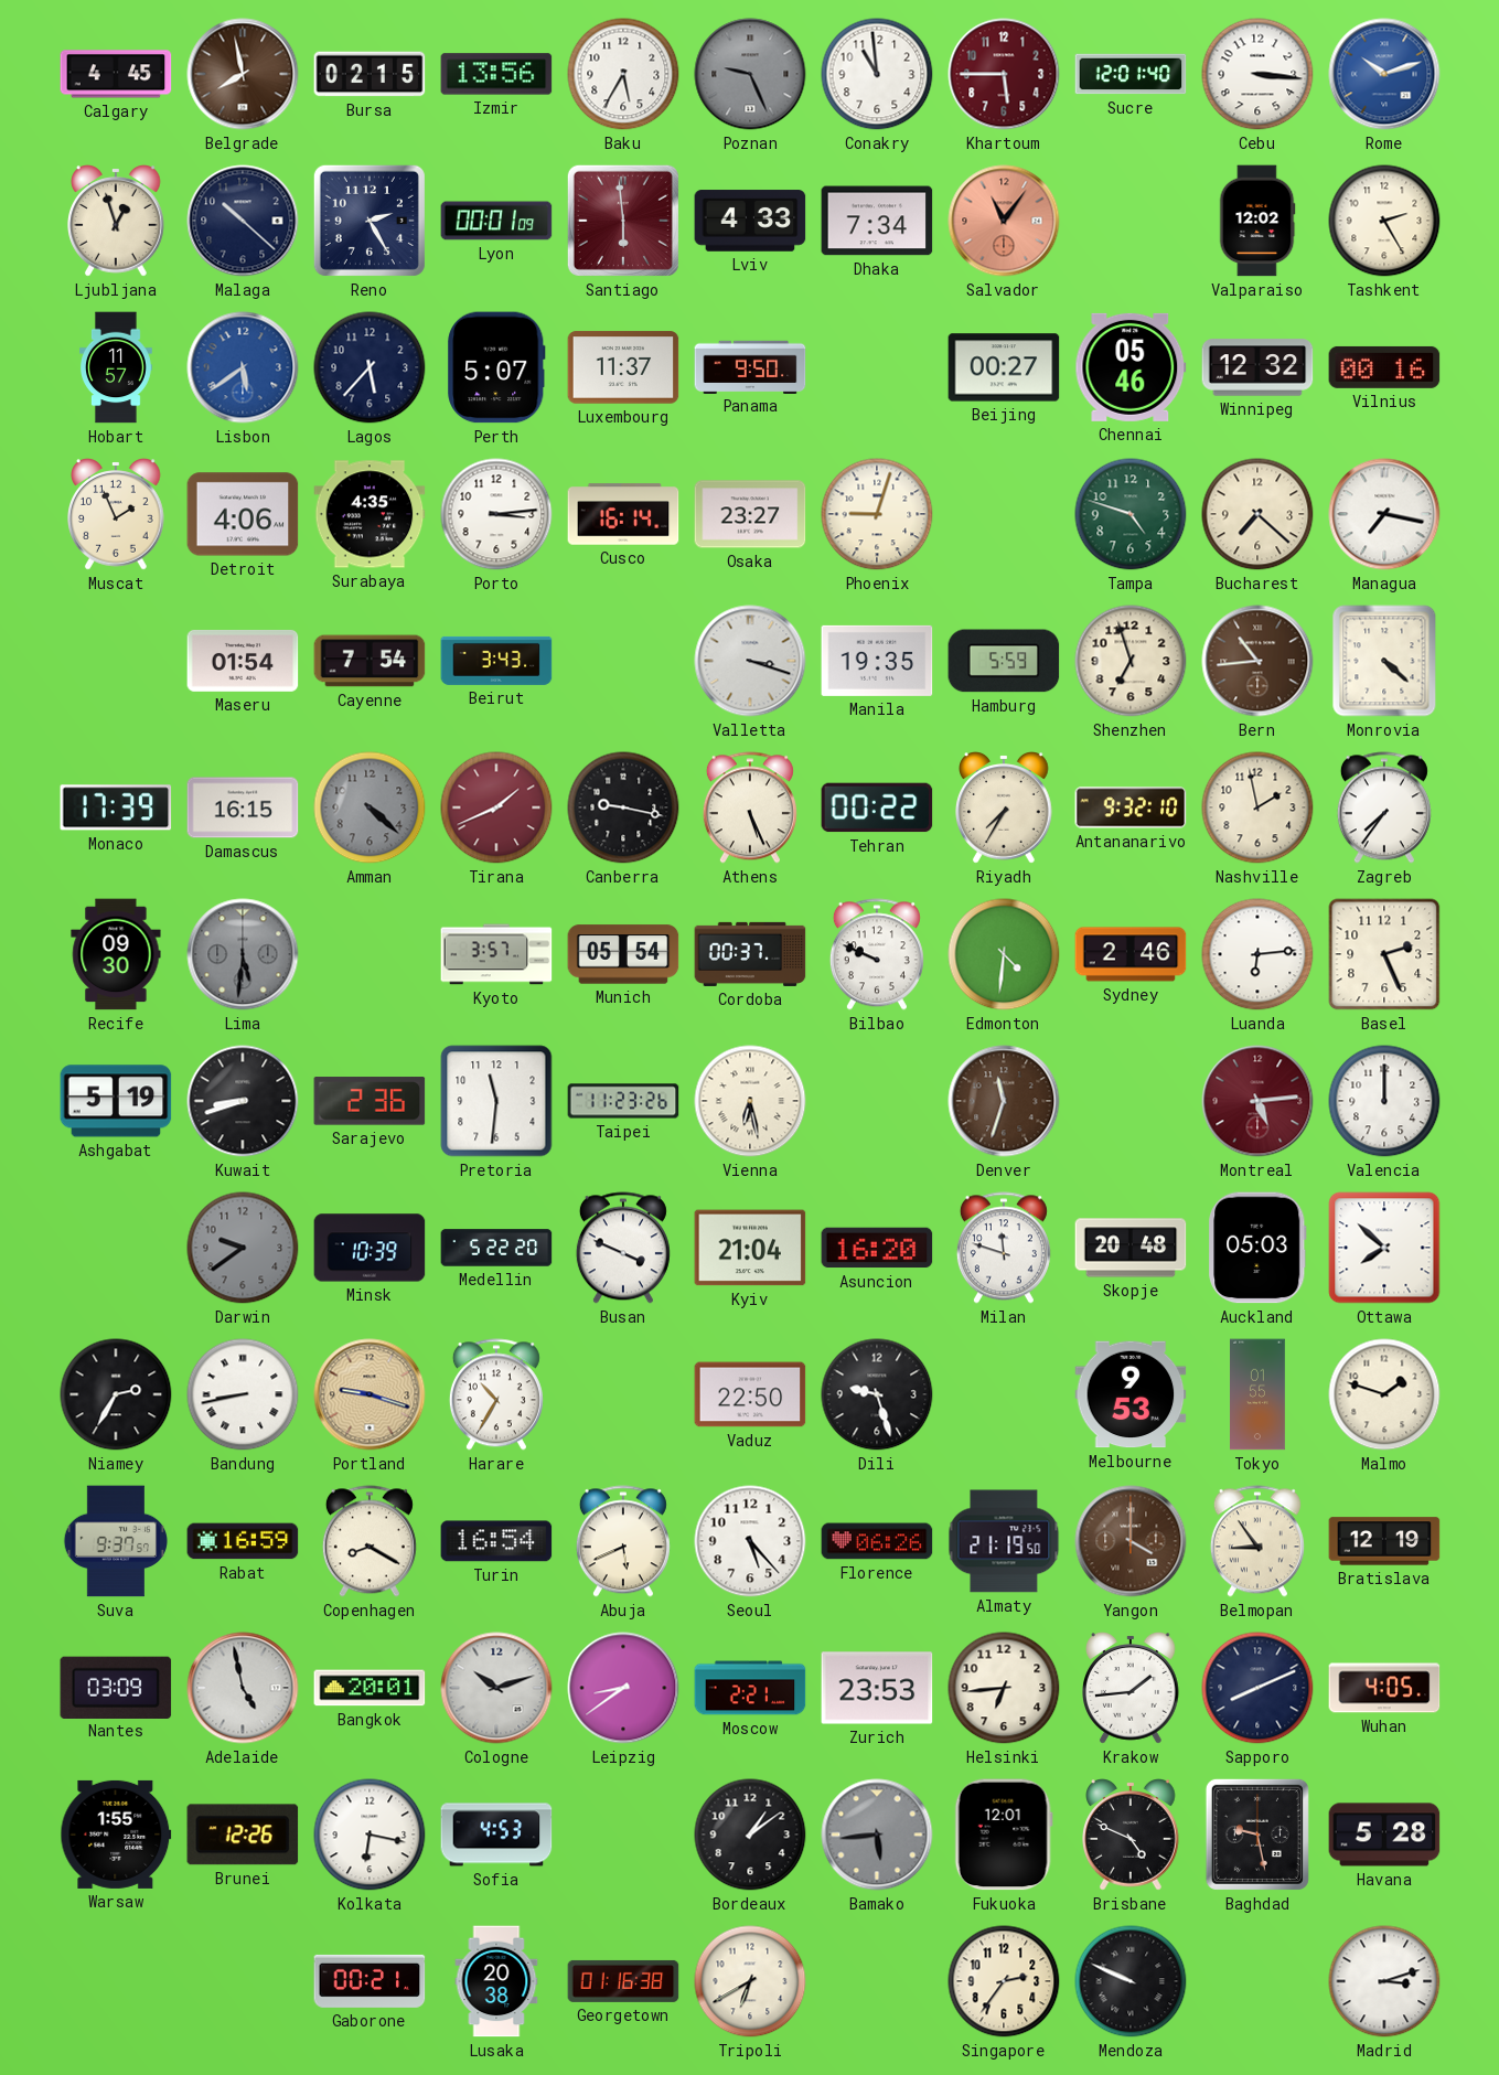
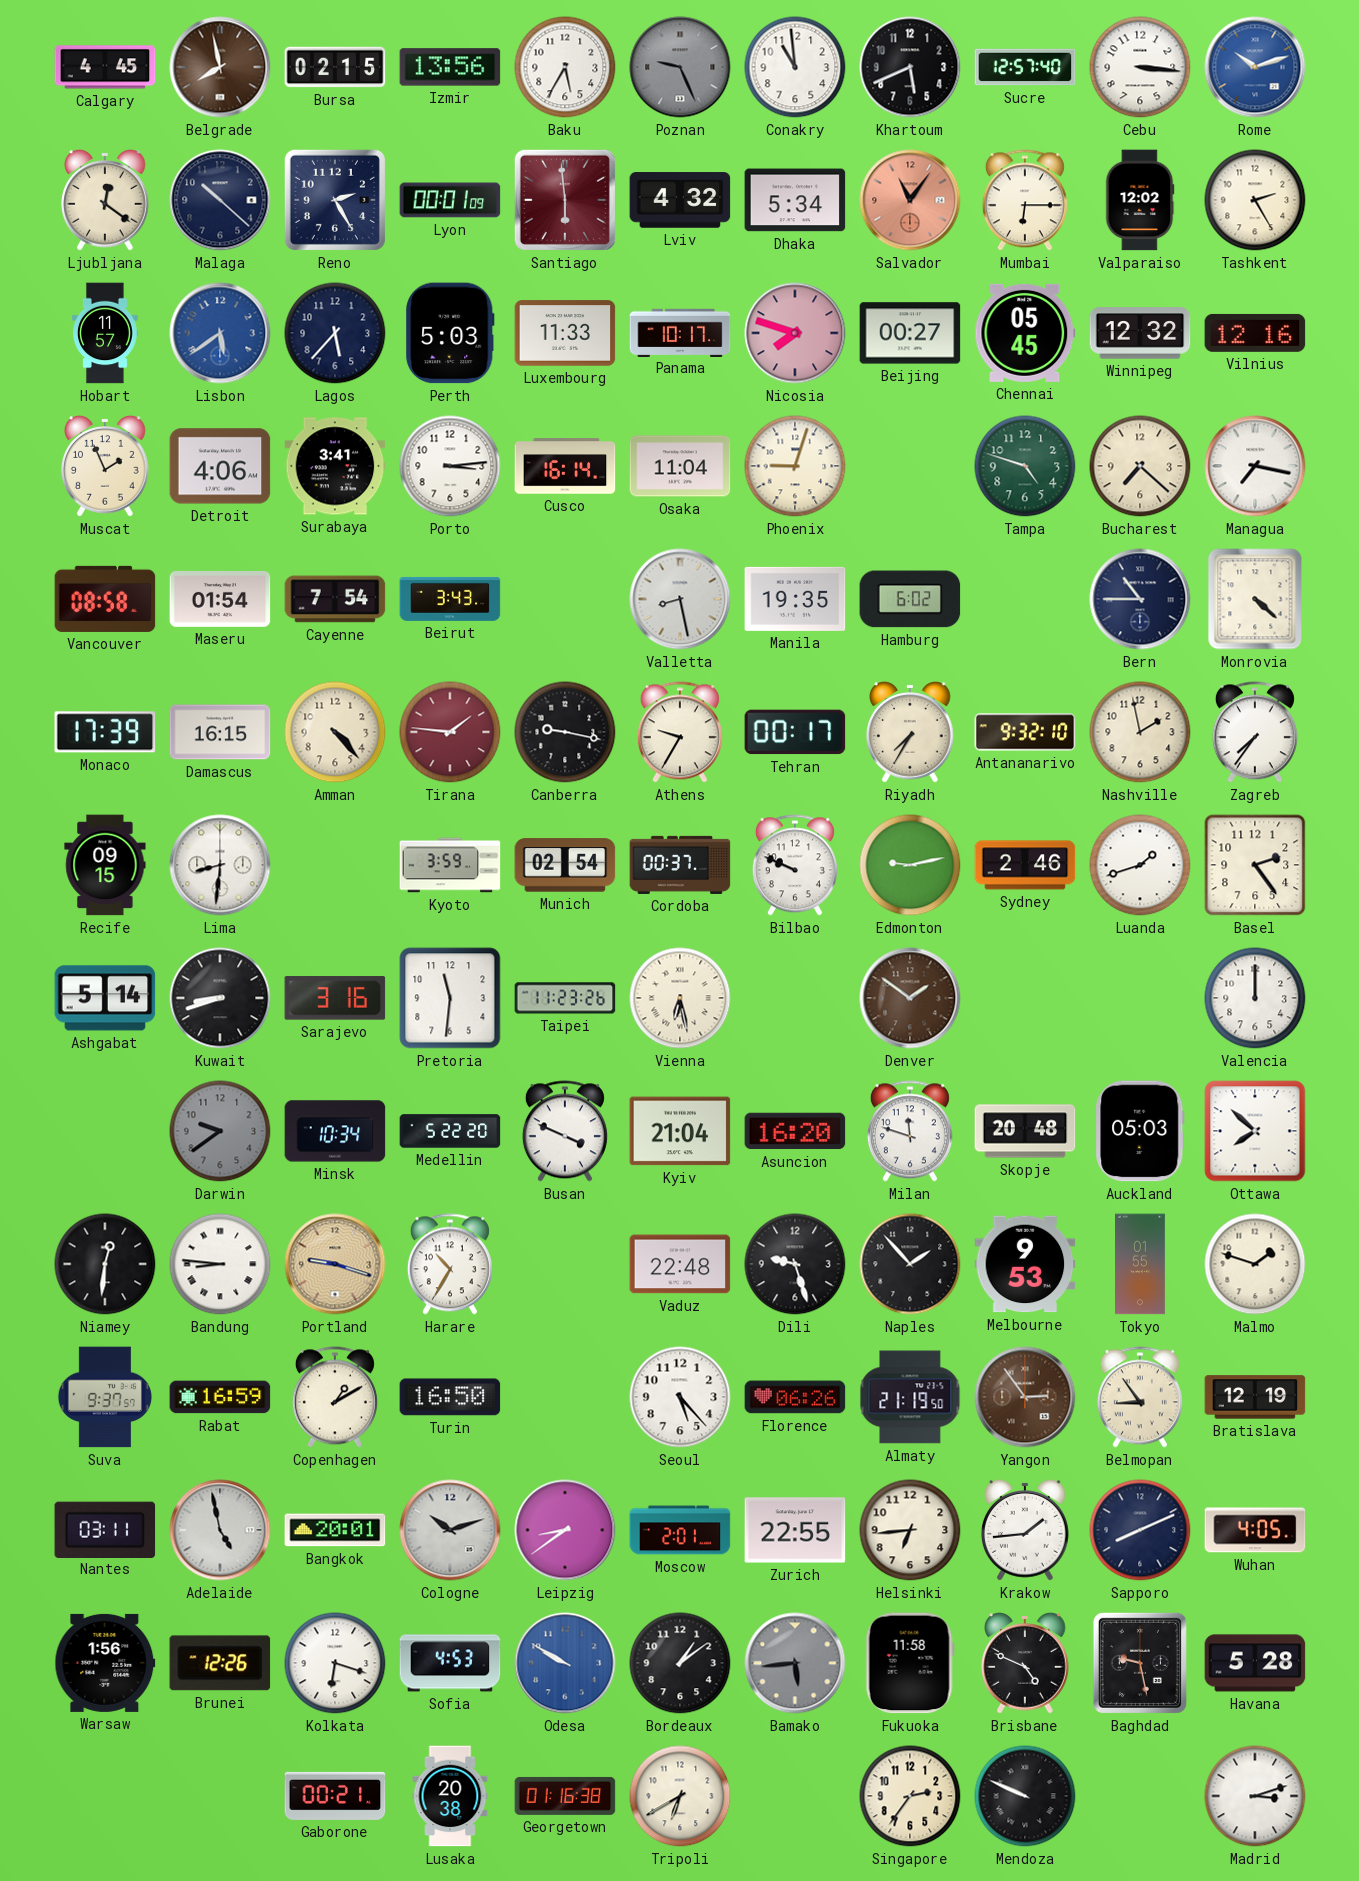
Khartoum: 5:45 -> 5:41
Khartoum dial: burgundy -> black
Sucre: 12:01 -> 12:57
Ljubljana: 12:57 -> 12:21
Lviv: 4:33 -> 4:32
Dhaka: 7:34 -> 5:34
Mumbai: none -> 6:15
Perth: 5:07 -> 5:03
Luxembourg: 11:37 -> 11:33
Panama: 9:50 -> 10:17
Nicosia: none -> 7:48
Chennai: 05:46 -> 05:45
Vilnius: 00:16 -> 12:16
Surabaya: 4:35 -> 3:41
Osaka: 23:27 -> 11:04
Vancouver: none -> 08:58
Valletta: 3:18 -> 8:28
Hamburg: 5:59 -> 6:02
Shenzhen: 6:57 -> none
Bern: 10:44 -> 10:45
Bern dial: brown -> navy
Amman: 4:22 -> 4:23
Amman dial: grey -> cream
Tirana: 1:41 -> 1:46
Athens: 5:26 -> 9:35
Tehran: 00:22 -> 00:17
Recife: 09:30 -> 09:15
Lima: 5:31 -> 8:31
Lima dial: grey -> white
Kyoto: 3:57 -> 3:59
Munich: 05:54 -> 02:54
Edmonton: 4:31 -> 9:13
Luanda: 6:14 -> 1:42
Basel: 2:26 -> 2:24
Ashgabat: 5:19 -> 5:14
Sarajevo: 2:36 -> 3:16
Denver: 11:33 -> 1:51
Montreal: 5:14 -> none
Minsk: 10:39 -> 10:34
Niamey: 2:35 -> 12:31
Bandung: 8:43 -> 8:46
Vaduz: 22:50 -> 22:48
Naples: none -> 1:53
Copenhagen: 8:20 -> 1:10
Turin: 16:54 -> 16:50
Abuja: 5:41 -> none
Yangon: 4:00 -> 2:54
Nantes: 03:09 -> 03:11
Moscow: 2:21 -> 2:01
Zurich: 23:53 -> 22:55
Warsaw: 1:55 -> 1:56
Kolkata: 6:17 -> 6:18
Odesa: none -> 9:50
Fukuoka: 12:01 -> 11:58
